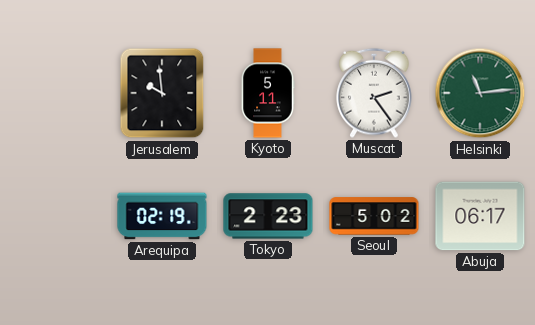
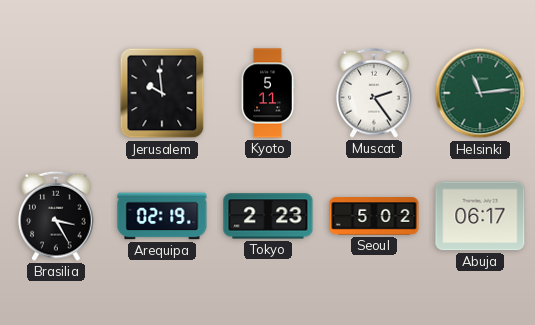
Brasilia: none -> 3:25
